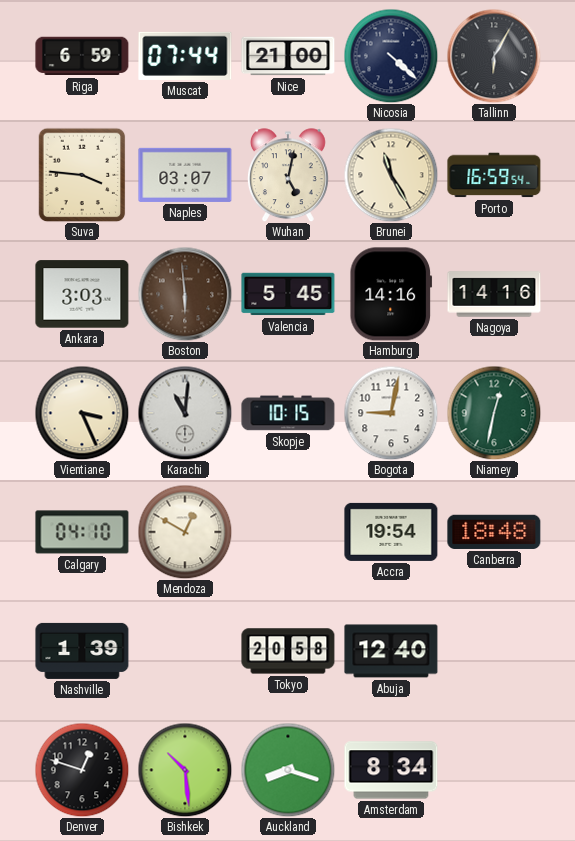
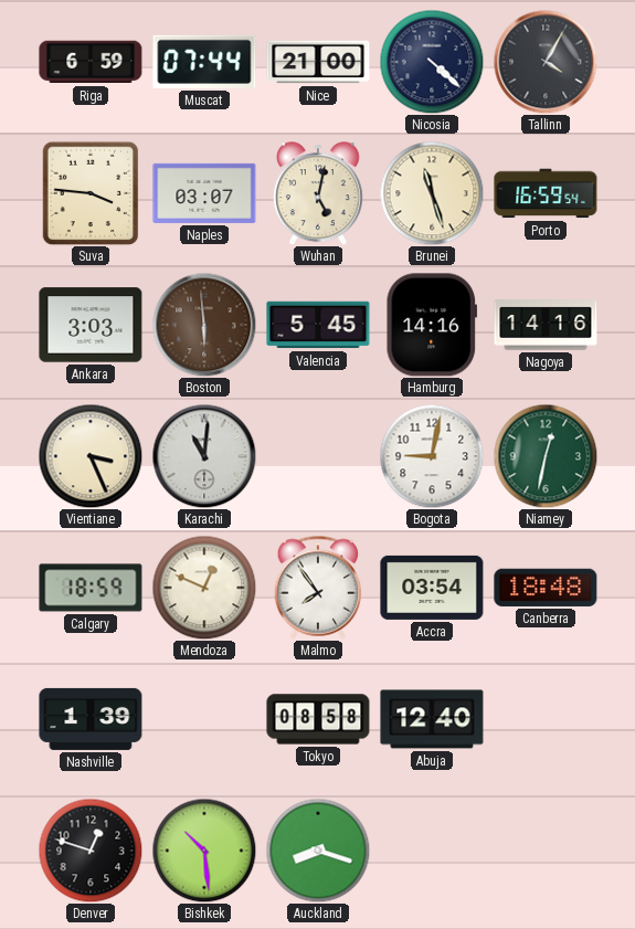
Tallinn: 6:05 -> 4:05
Brunei: 11:25 -> 11:27
Skopje: 10:15 -> none
Calgary: 04:10 -> 18:59
Mendoza: 12:50 -> 12:49
Malmo: none -> 7:54
Accra: 19:54 -> 03:54
Tokyo: 20:58 -> 08:58
Amsterdam: 8:34 -> none
